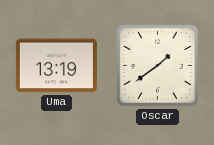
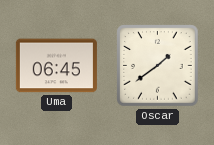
Uma: 13:19 -> 06:45
